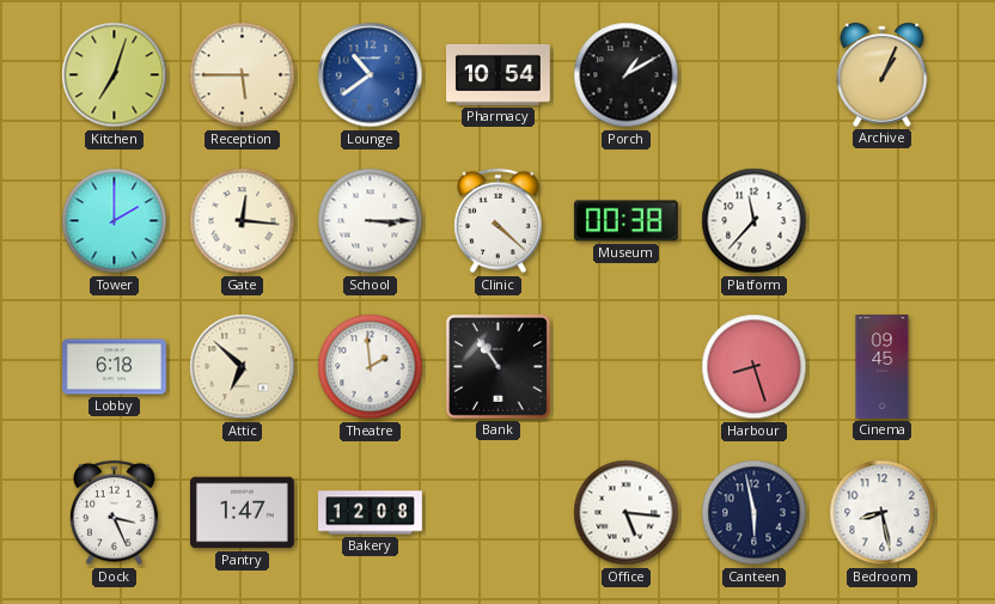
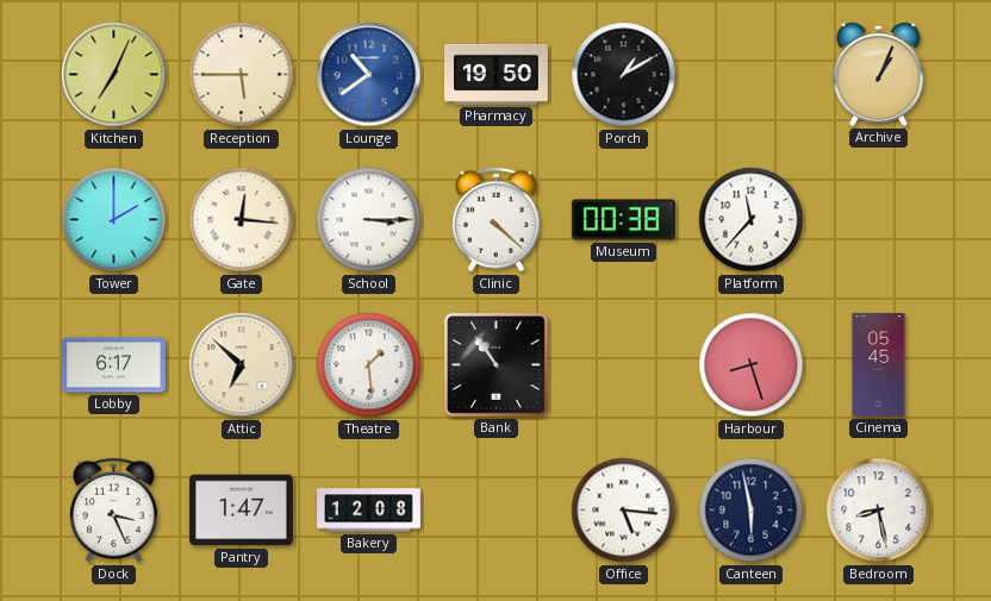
Kitchen: 7:03 -> 7:04
Pharmacy: 10:54 -> 19:50
Lobby: 6:18 -> 6:17
Theatre: 1:59 -> 1:29
Cinema: 09:45 -> 05:45
